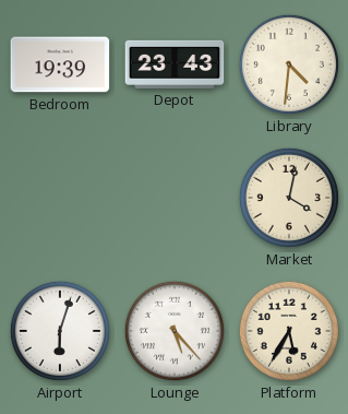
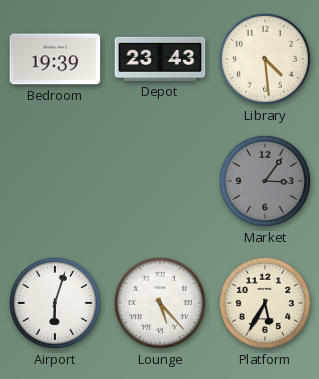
Library: 4:31 -> 4:29
Market: 4:02 -> 3:06
Market dial: cream -> grey
